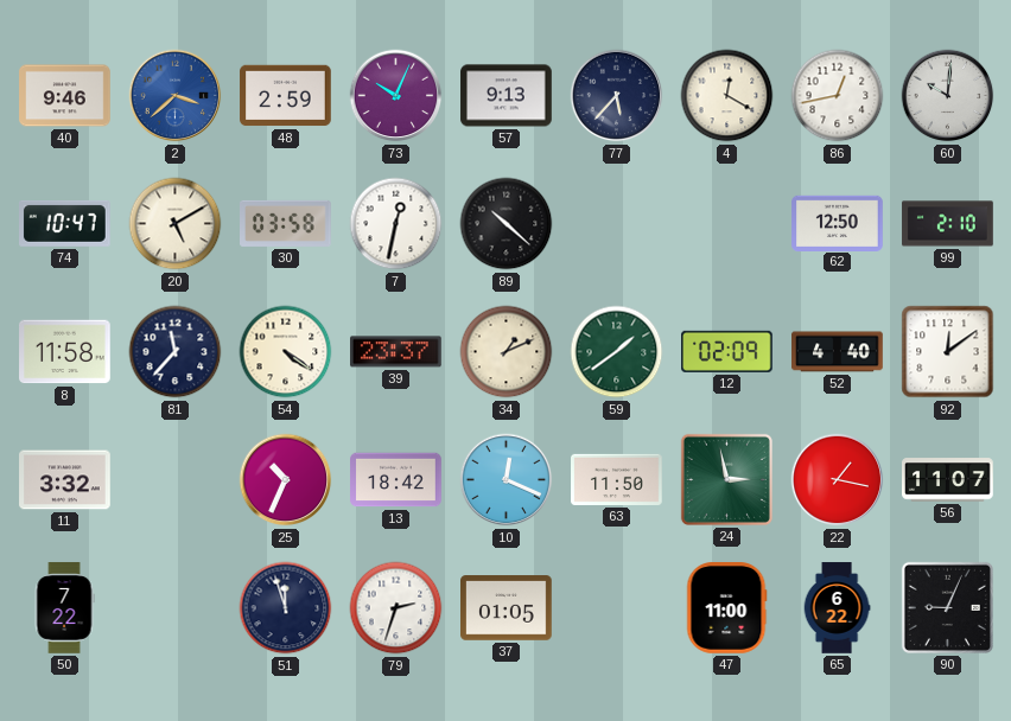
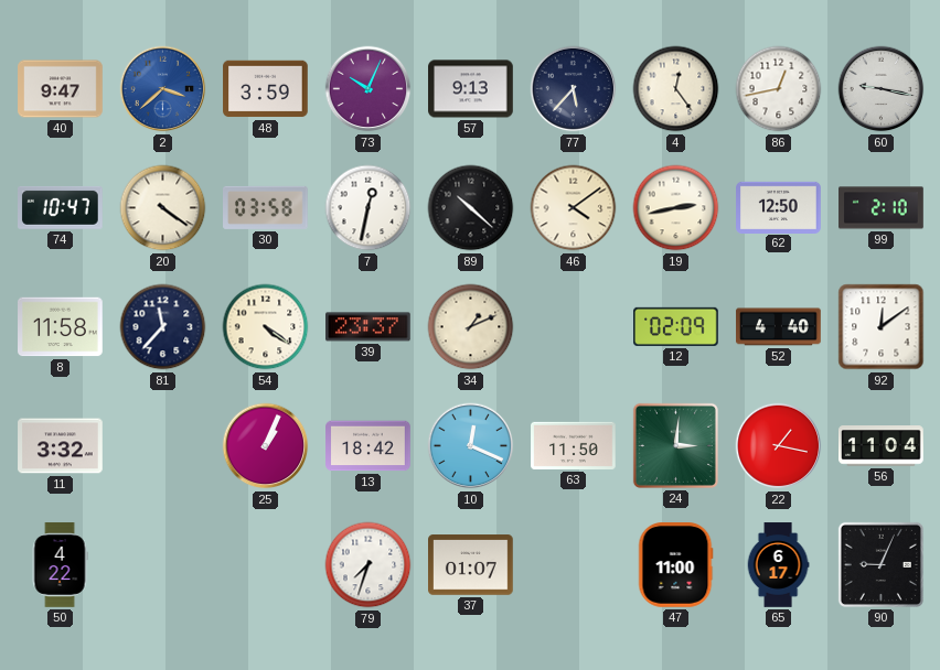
40: 9:46 -> 9:47
48: 2:59 -> 3:59
4: 12:20 -> 12:24
60: 10:01 -> 9:17
20: 5:10 -> 4:21
46: none -> 4:09
19: none -> 2:43
59: 1:39 -> none
25: 10:34 -> 1:04
24: 2:58 -> 3:01
56: 11:07 -> 11:04
50: 7:22 -> 4:22
51: 11:57 -> none
79: 2:33 -> 7:33
37: 01:05 -> 01:07
65: 6:22 -> 6:17
